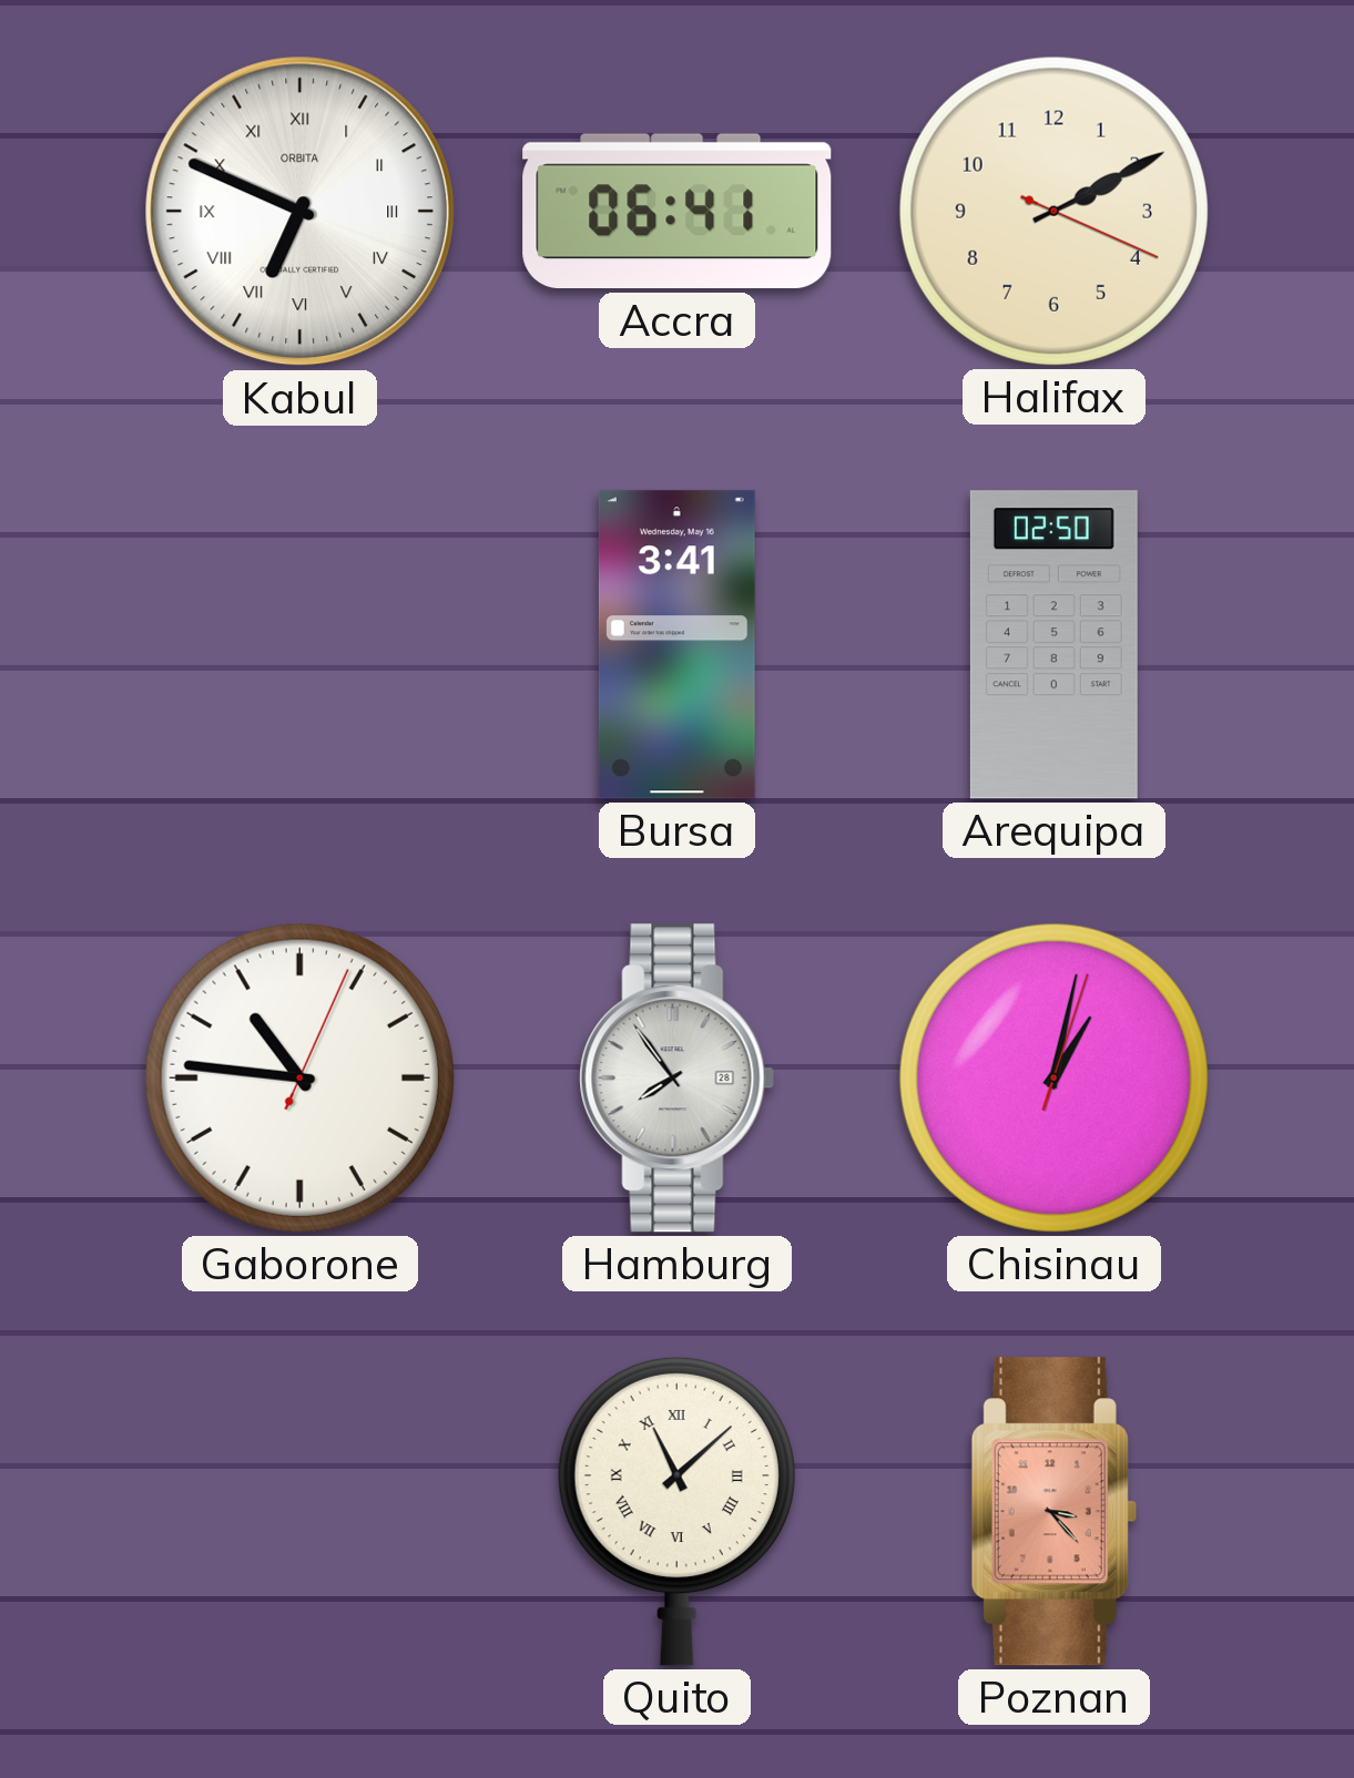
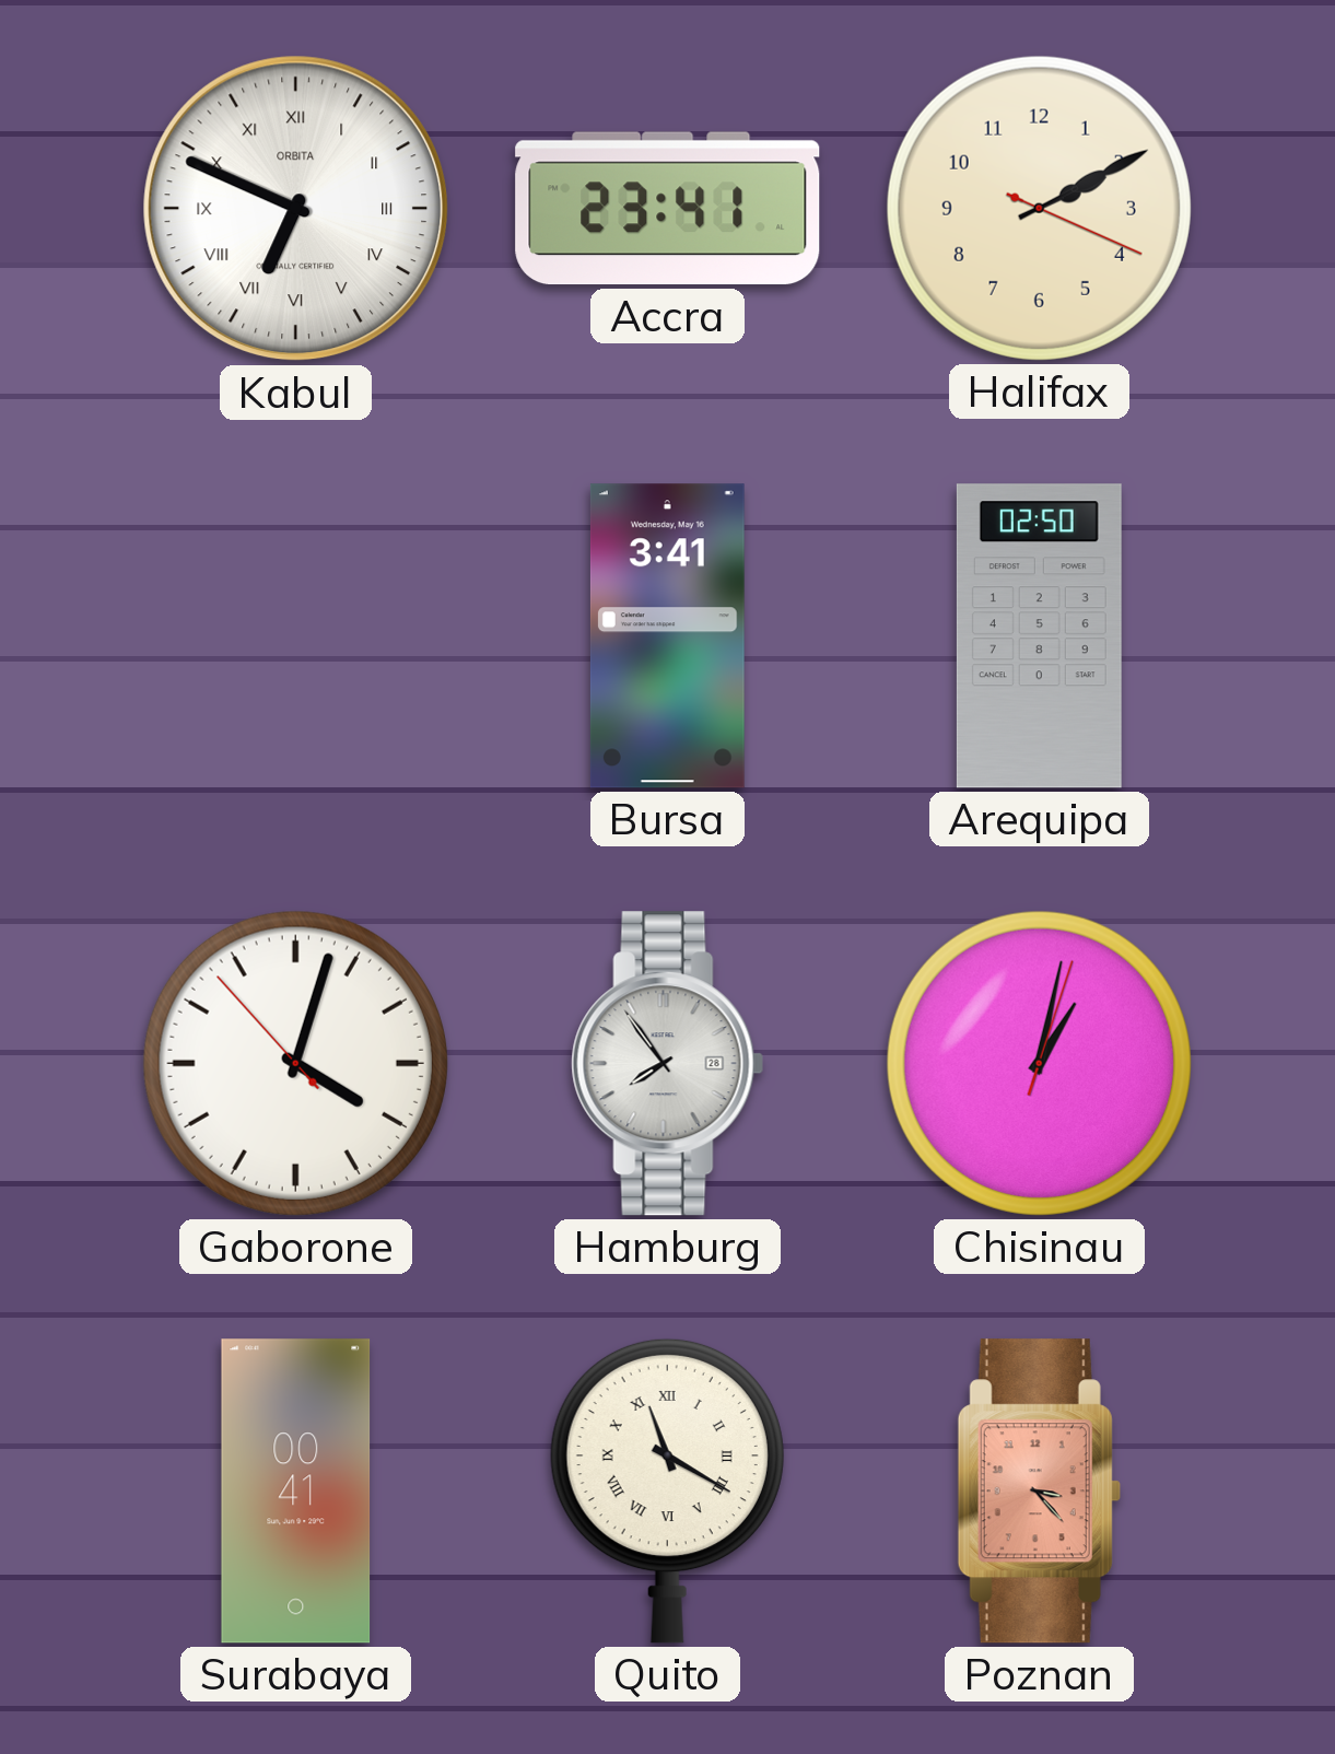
Accra: 06:41 -> 23:41
Gaborone: 10:46 -> 4:02
Surabaya: none -> 00:41
Quito: 11:08 -> 11:20
